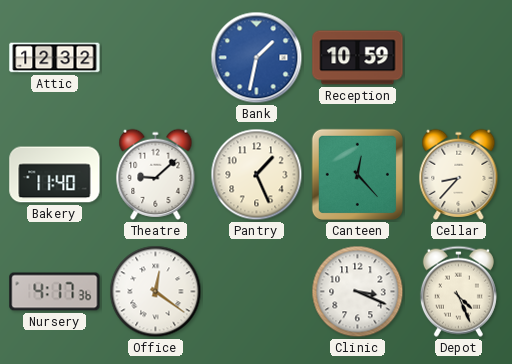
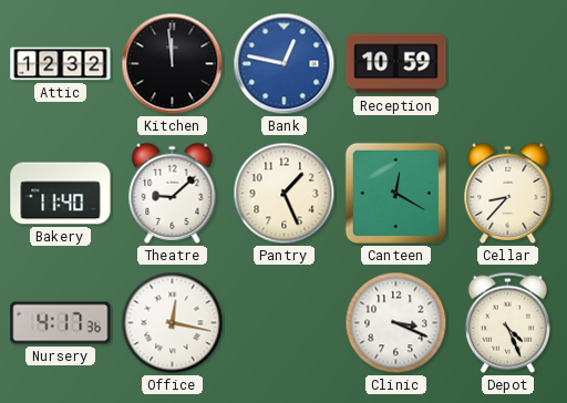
Kitchen: none -> 11:59
Bank: 1:32 -> 12:47
Canteen: 12:23 -> 12:20
Office: 12:21 -> 12:17
